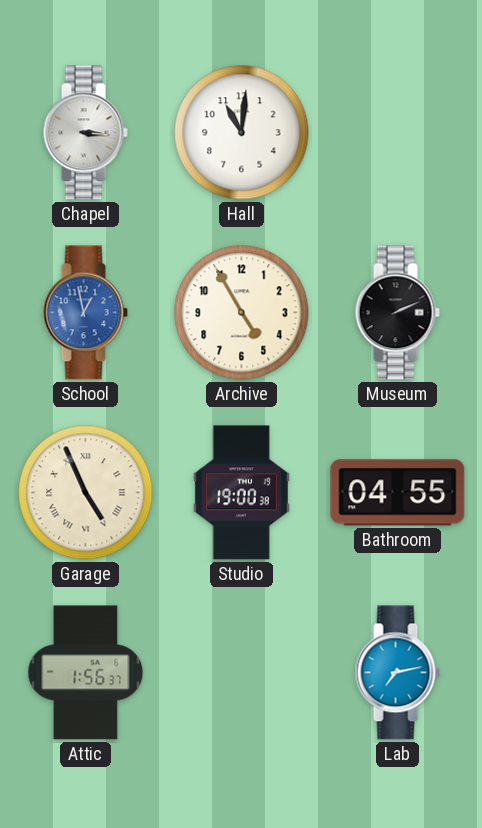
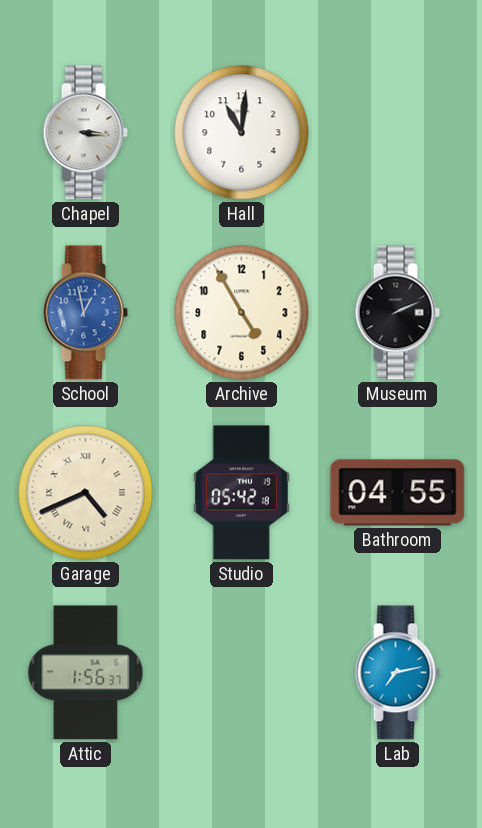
Garage: 4:56 -> 4:41
Studio: 19:00 -> 05:42
